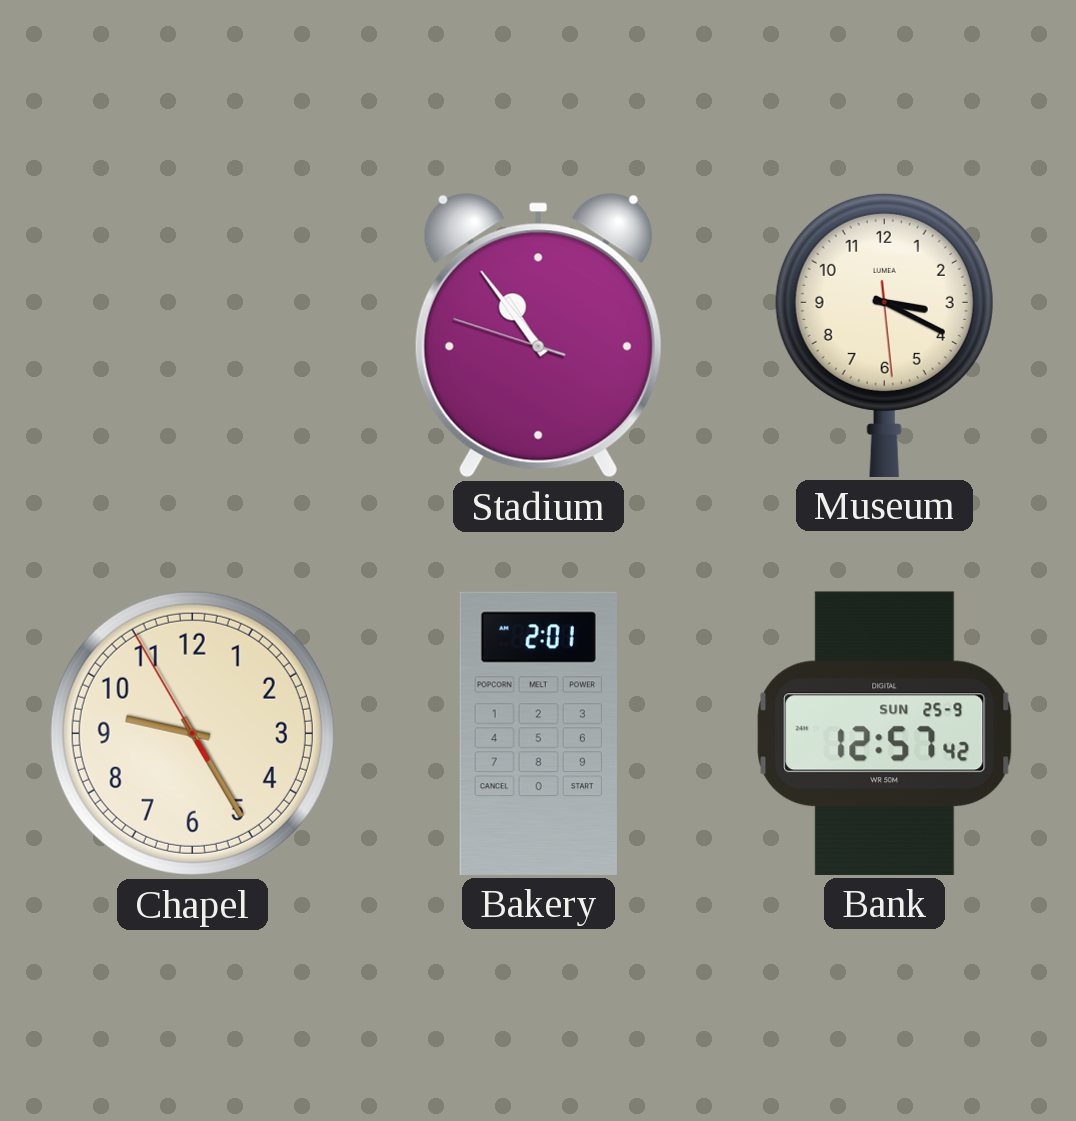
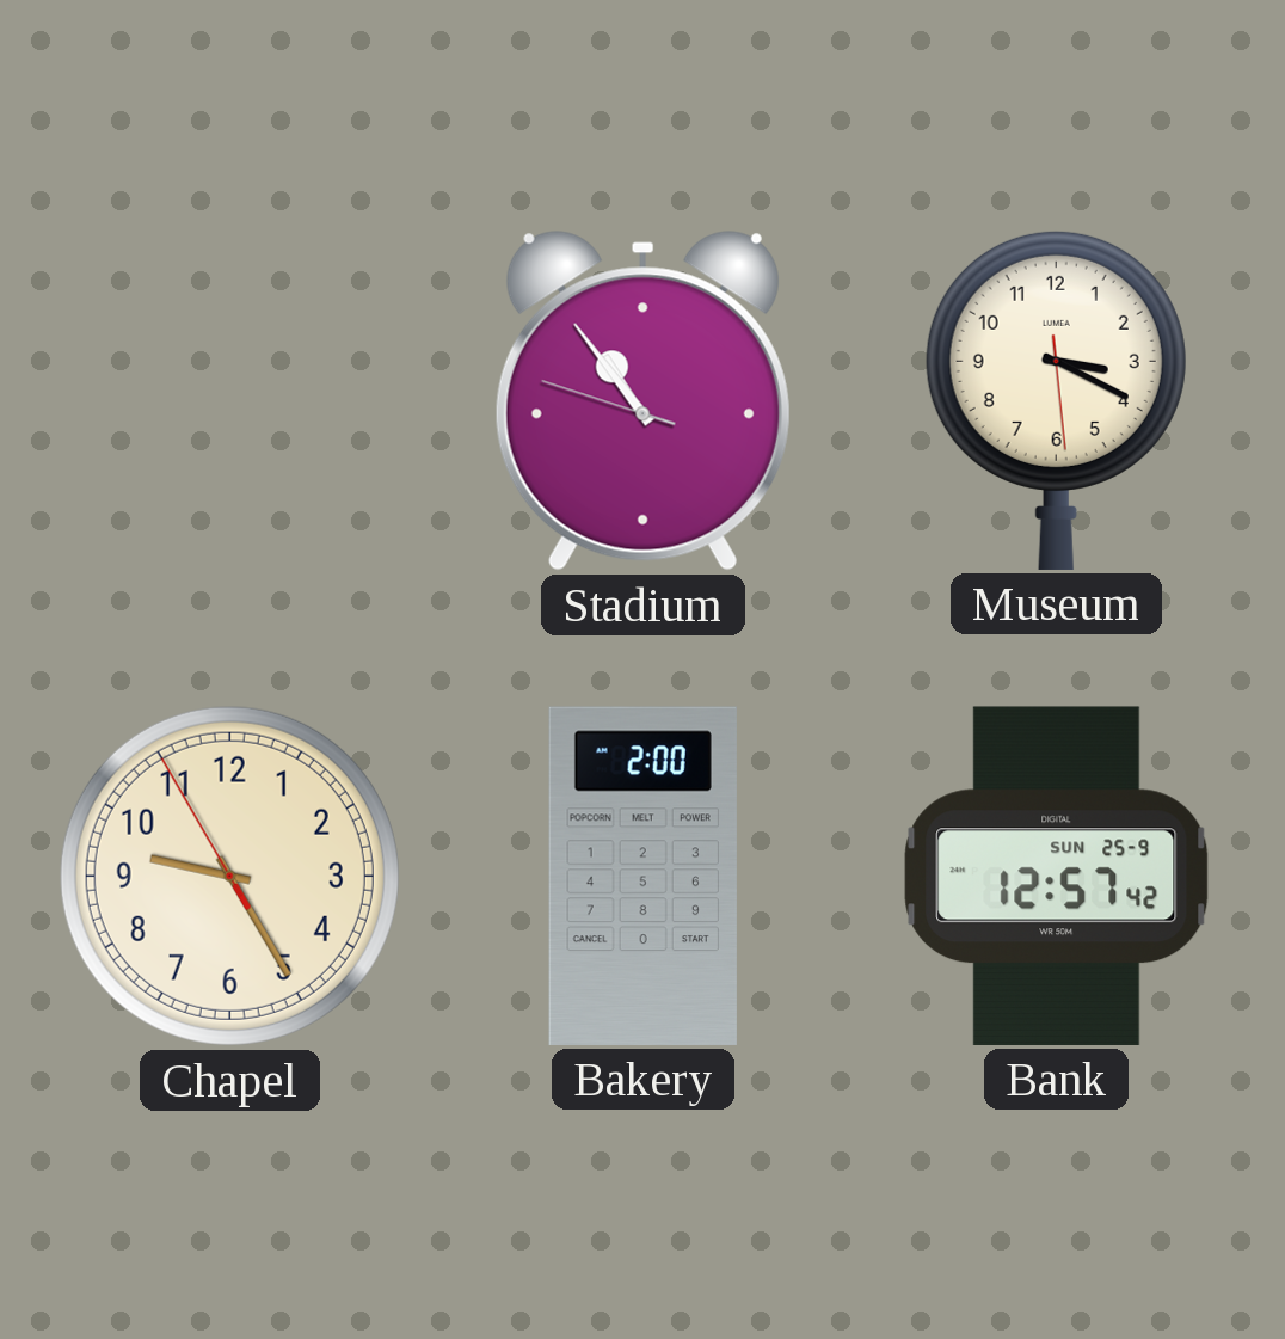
Bakery: 2:01 -> 2:00
